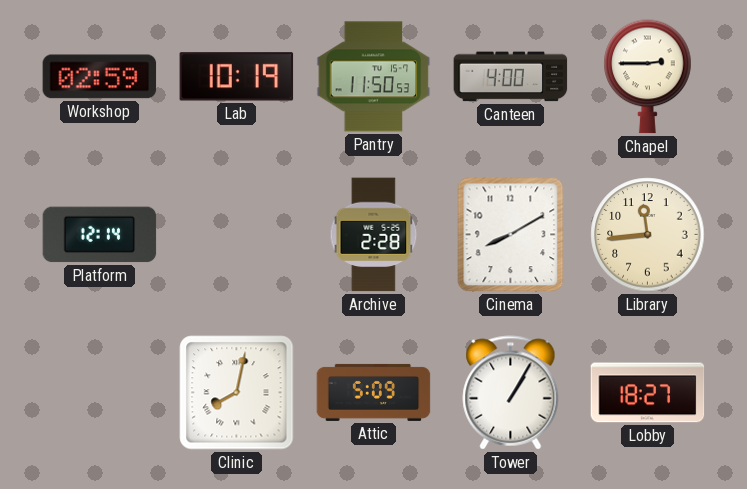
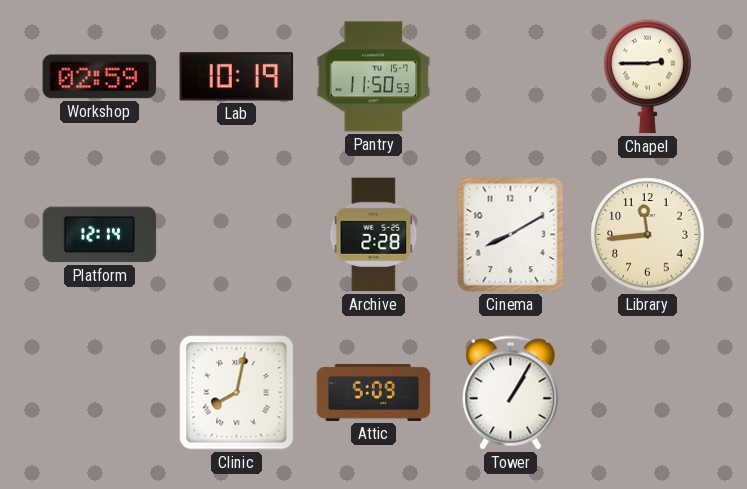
Canteen: 4:00 -> none
Lobby: 18:27 -> none
